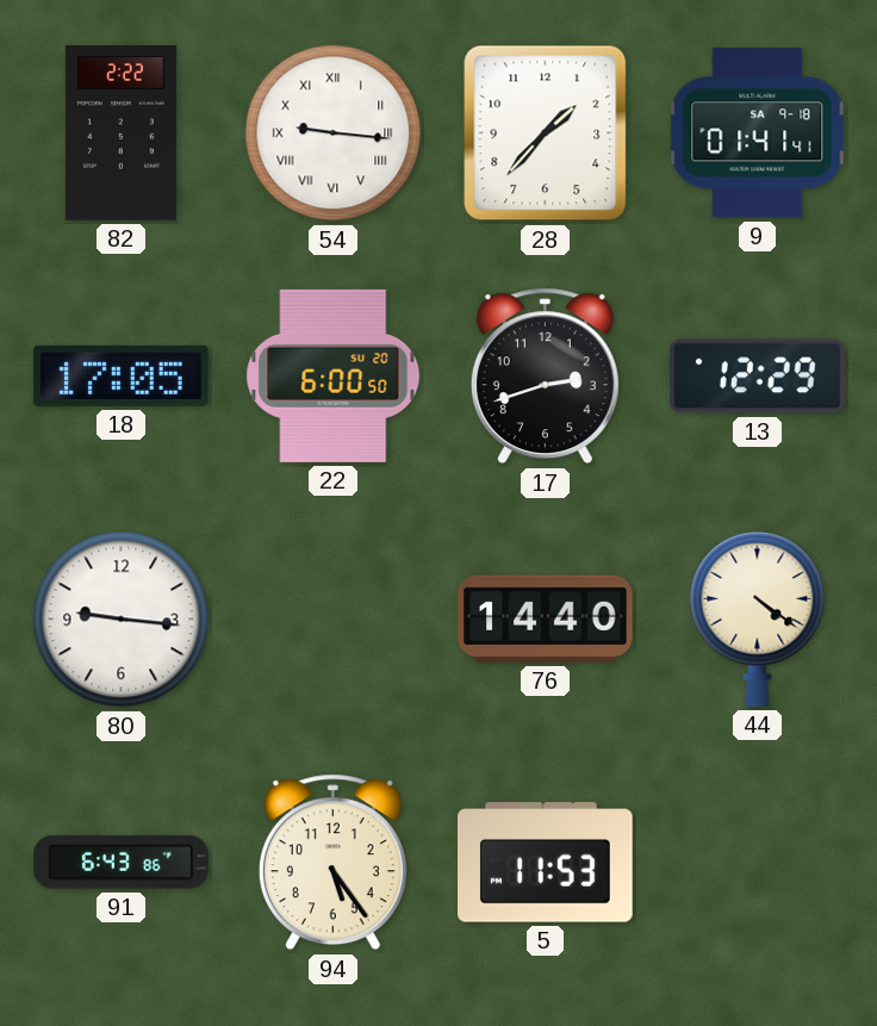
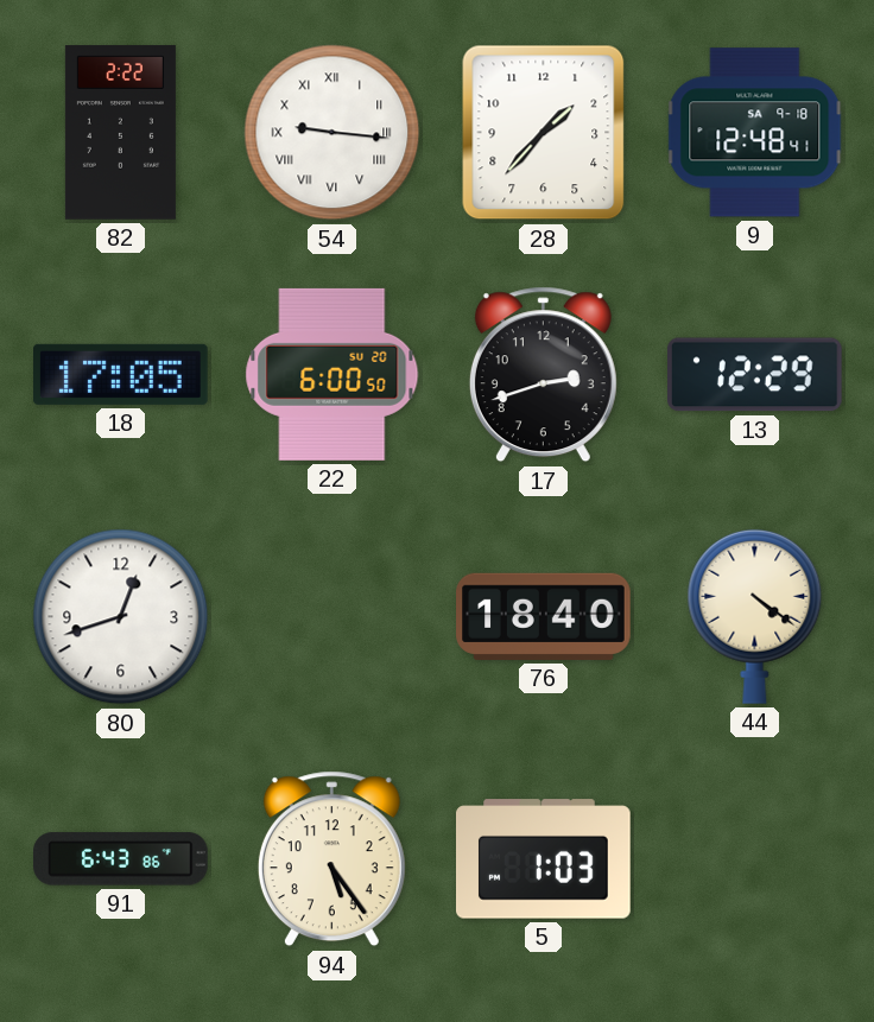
9: 01:41 -> 12:48
80: 9:16 -> 12:42
76: 14:40 -> 18:40
5: 11:53 -> 1:03
